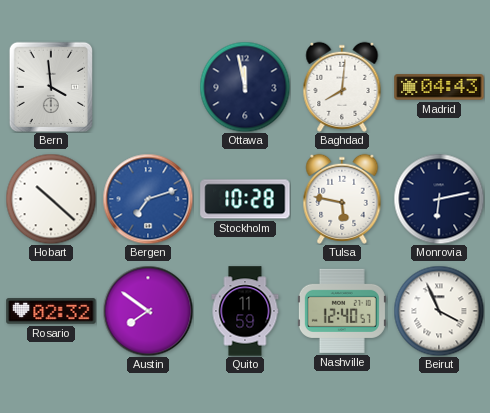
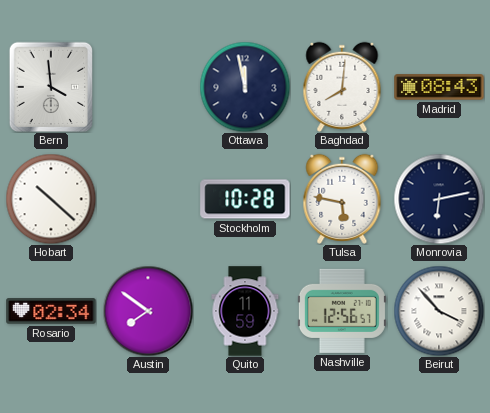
Madrid: 04:43 -> 08:43
Bergen: 7:12 -> none
Rosario: 02:32 -> 02:34
Nashville: 12:40 -> 12:56
Beirut: 3:56 -> 3:53
